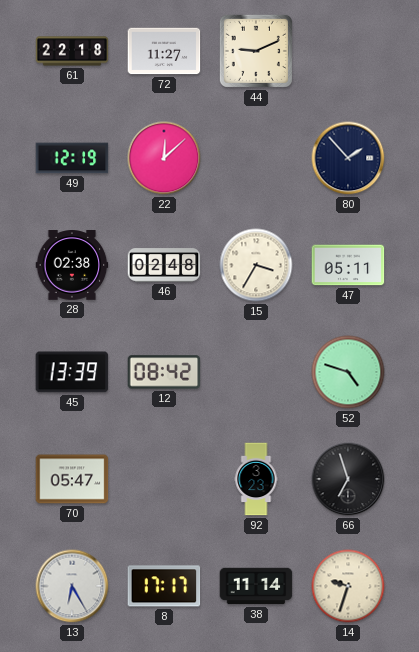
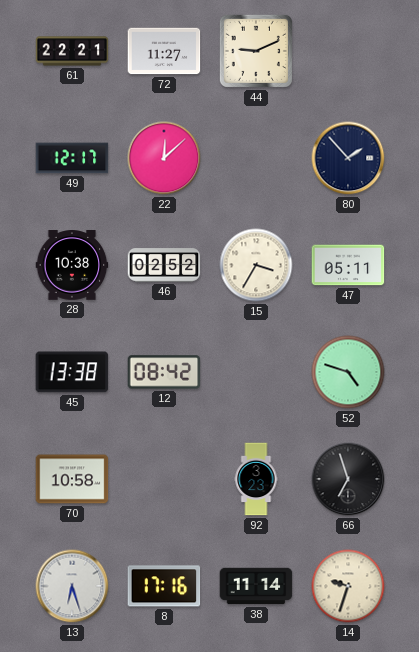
61: 22:18 -> 22:21
49: 12:19 -> 12:17
28: 02:38 -> 10:38
46: 02:48 -> 02:52
45: 13:39 -> 13:38
70: 05:47 -> 10:58
13: 6:25 -> 6:27
8: 17:17 -> 17:16
